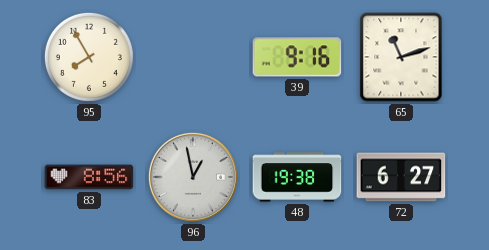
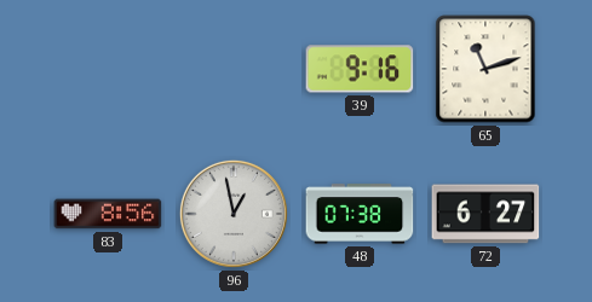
95: 7:55 -> none
48: 19:38 -> 07:38
